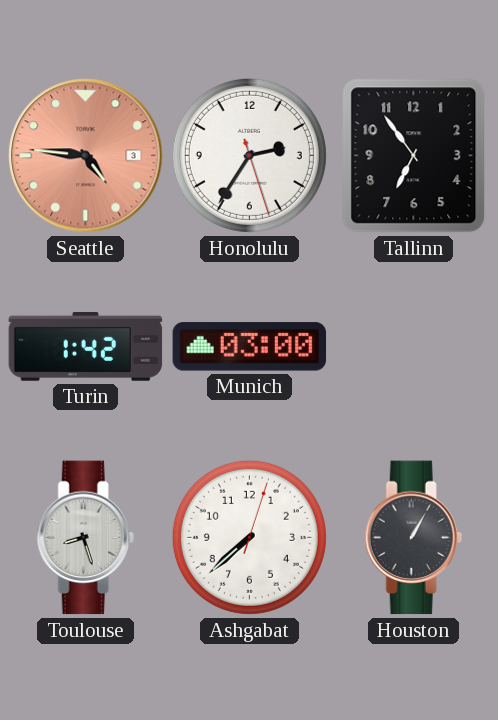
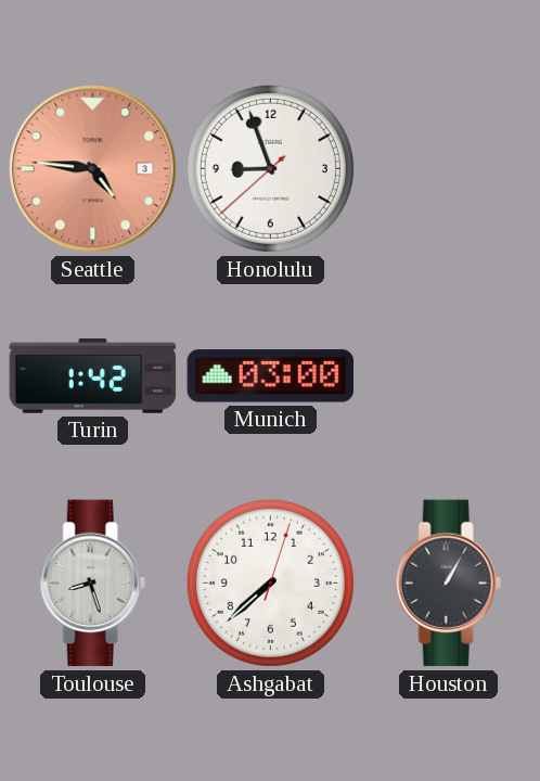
Honolulu: 2:35 -> 8:56
Tallinn: 6:54 -> none
